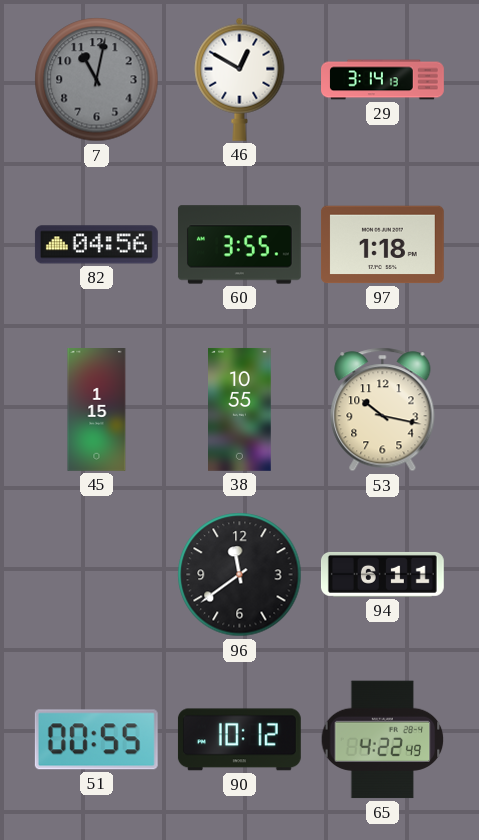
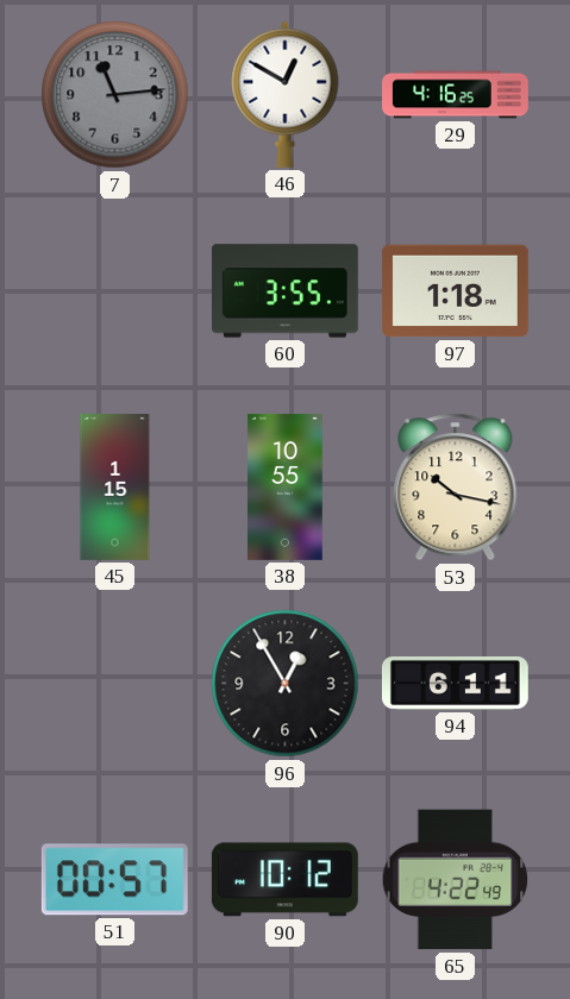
7: 11:02 -> 11:14
29: 3:14 -> 4:16
82: 04:56 -> none
96: 11:39 -> 12:55
51: 00:55 -> 00:57
